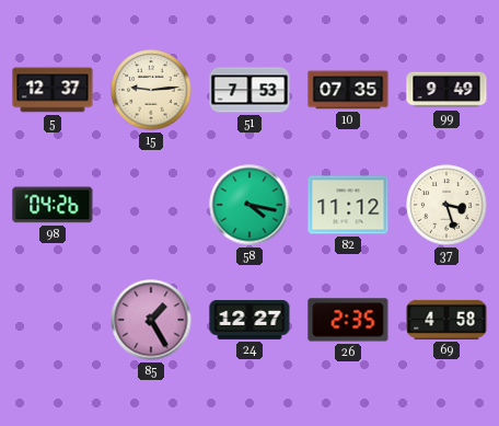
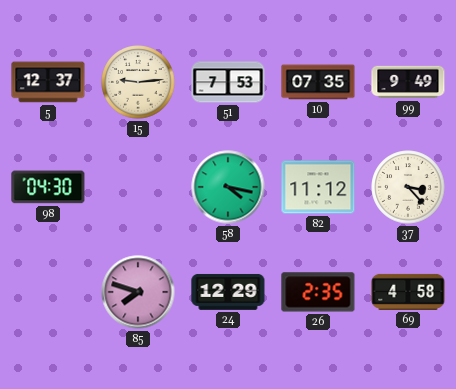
98: 04:26 -> 04:30
37: 3:27 -> 3:23
85: 1:25 -> 7:48
24: 12:27 -> 12:29
